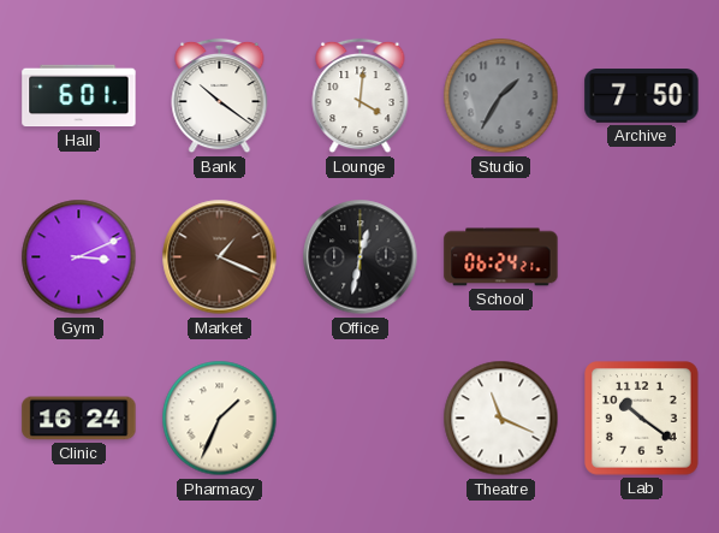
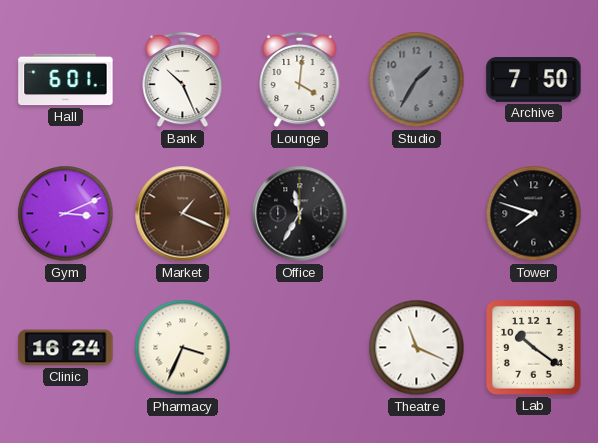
Bank: 10:21 -> 10:26
Office: 12:32 -> 11:35
School: 06:24 -> none
Tower: none -> 7:48
Pharmacy: 1:34 -> 3:34
